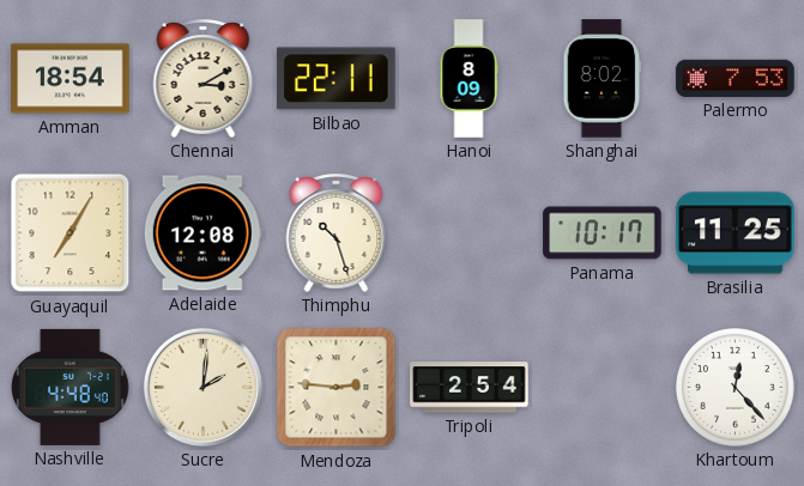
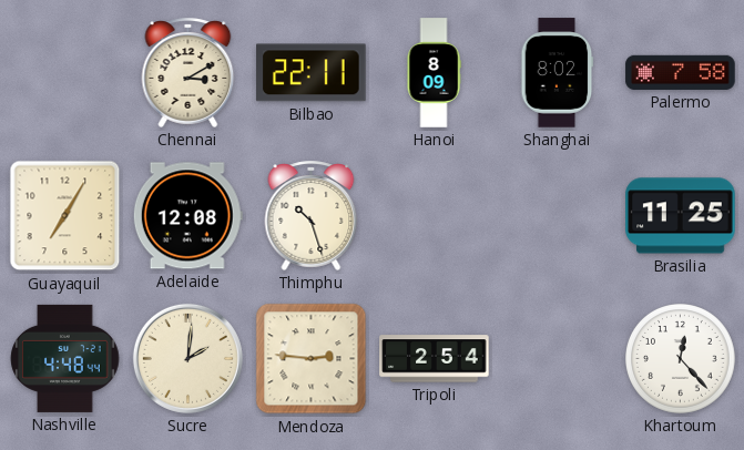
Amman: 18:54 -> none
Palermo: 7:53 -> 7:58
Panama: 10:17 -> none
Nashville: 4:48:40 -> 4:48:44
